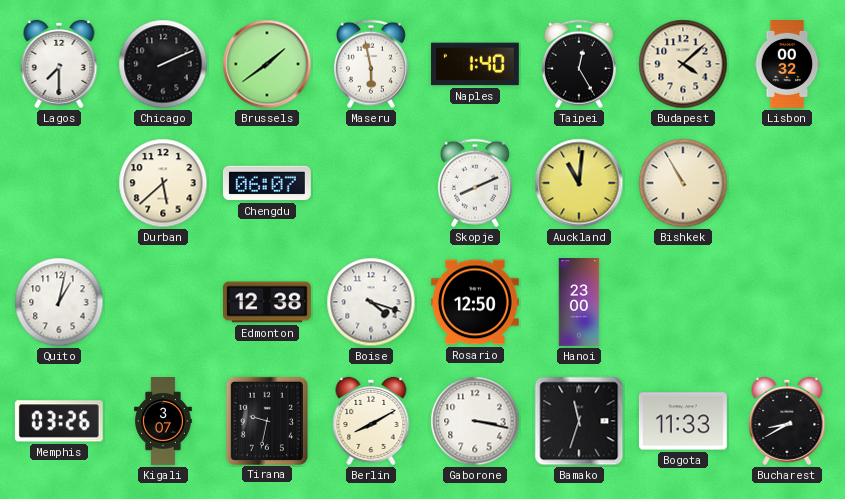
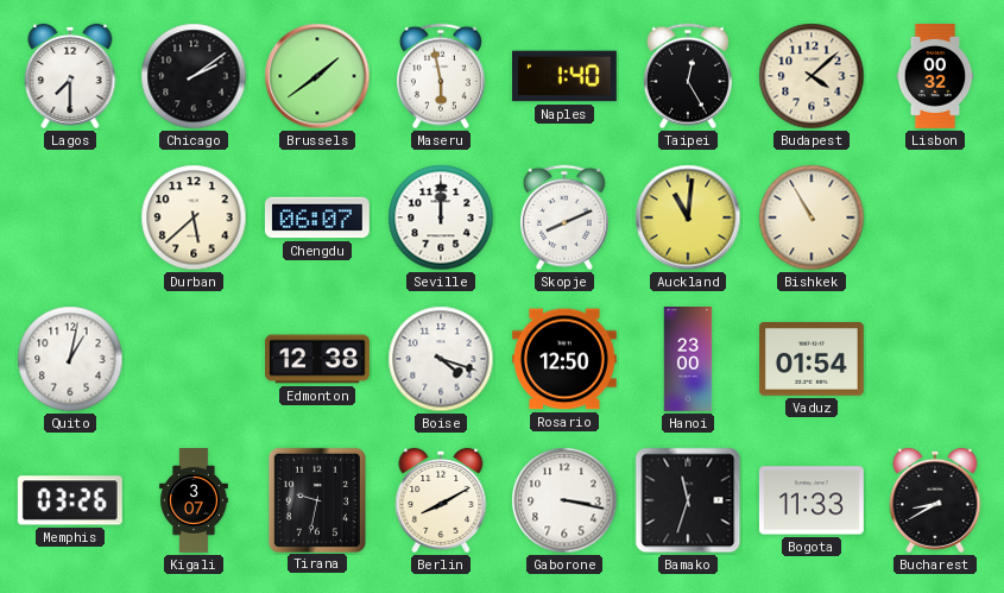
Chicago: 2:11 -> 2:09
Seville: none -> 12:00
Vaduz: none -> 01:54
